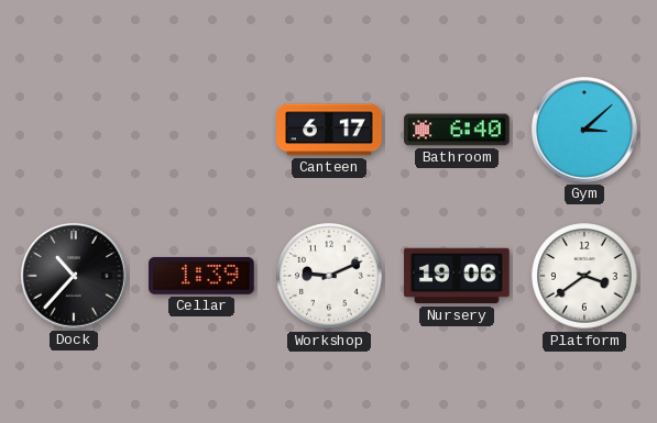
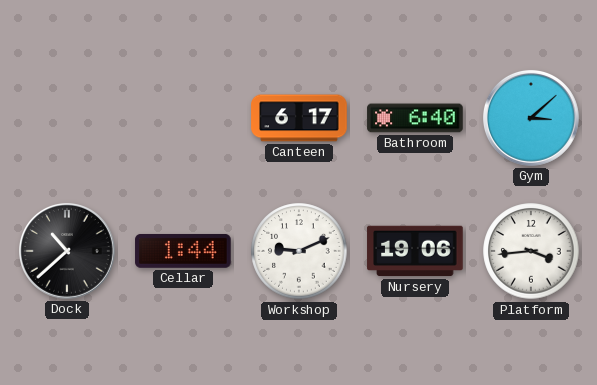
Dock: 10:37 -> 10:38
Cellar: 1:39 -> 1:44
Platform: 3:39 -> 3:44
